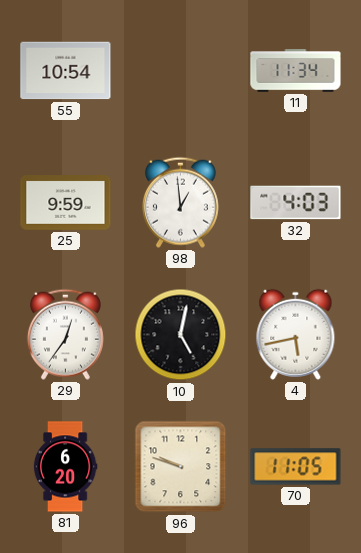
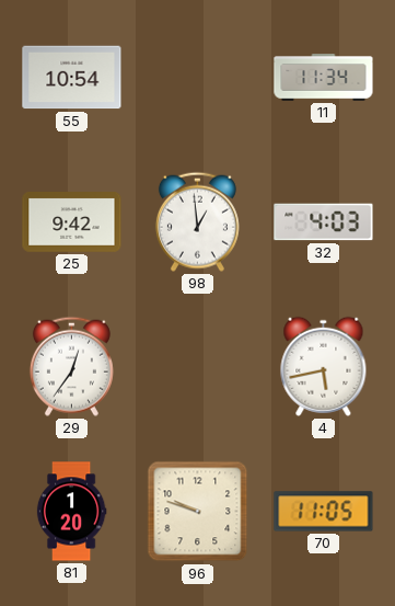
25: 9:59 -> 9:42
10: 5:02 -> none
81: 6:20 -> 1:20
